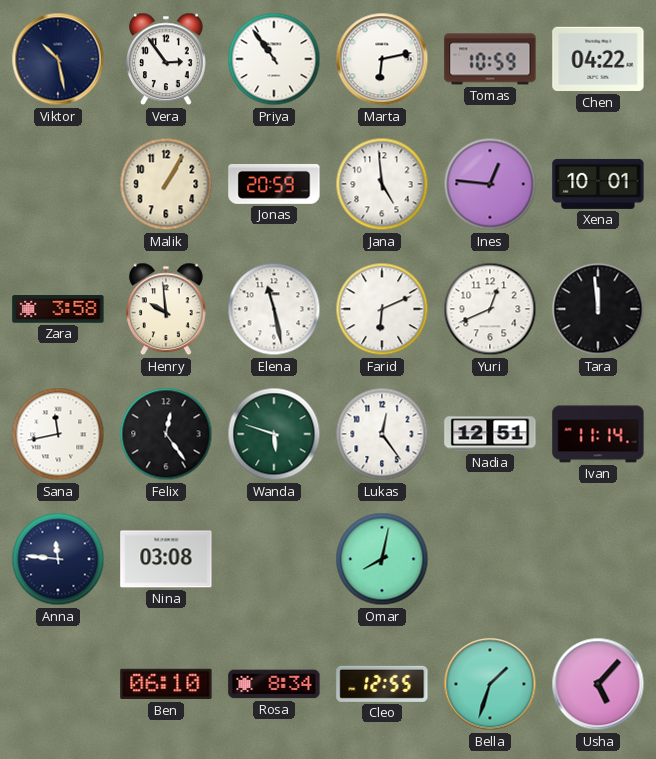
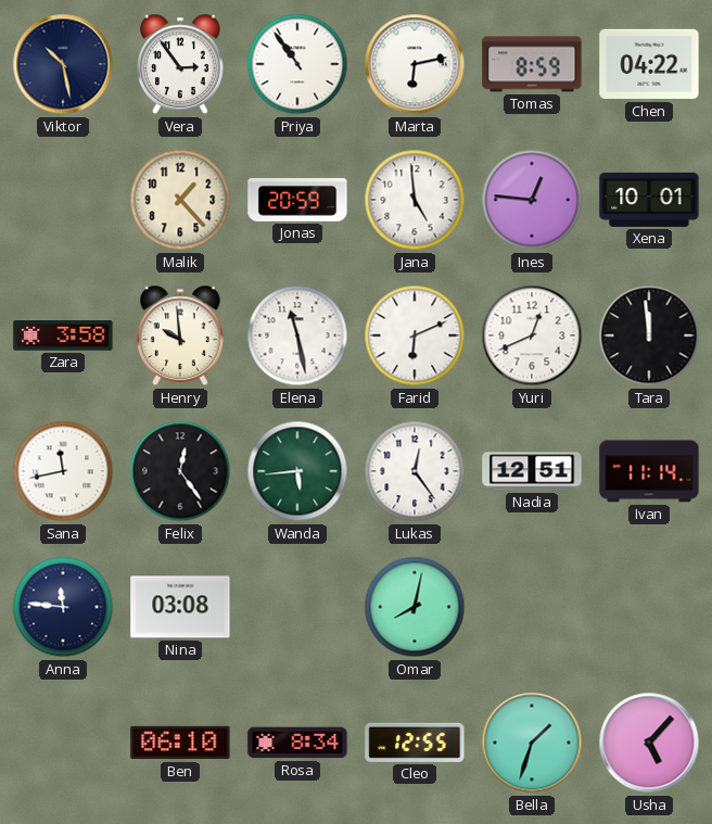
Tomas: 10:59 -> 8:59
Malik: 1:05 -> 1:23
Wanda: 5:48 -> 5:44
